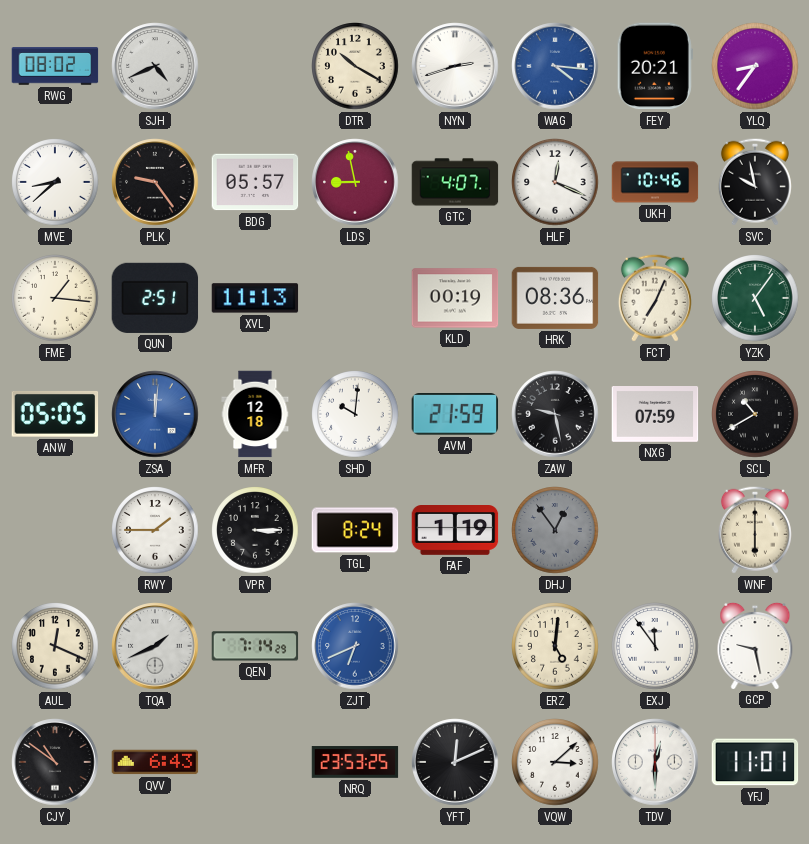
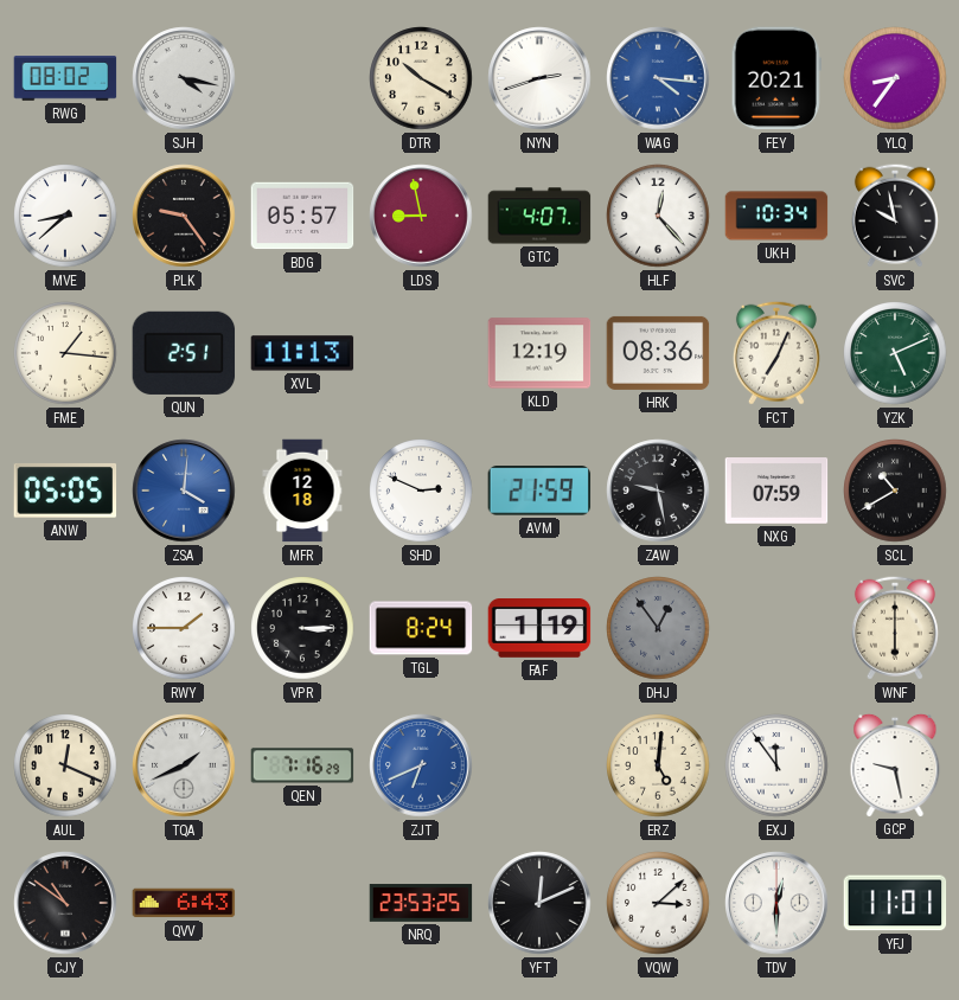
SJH: 4:41 -> 4:17
HLF: 12:19 -> 12:23
UKH: 10:46 -> 10:34
KLD: 00:19 -> 12:19
YZK: 5:06 -> 5:11
ZSA: 12:01 -> 4:01
SHD: 10:01 -> 2:49
QEN: 7:14 -> 7:16
